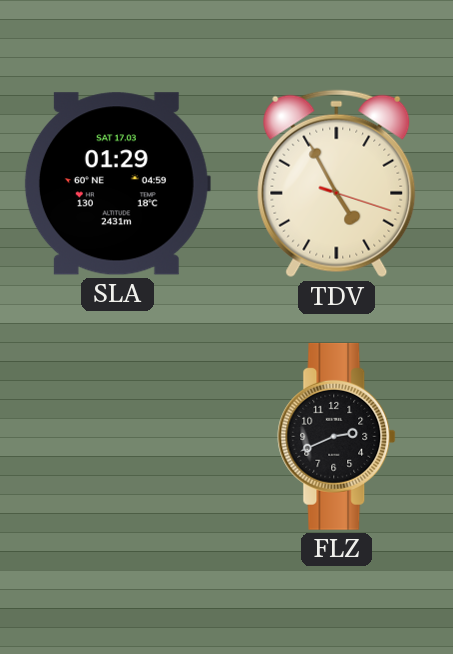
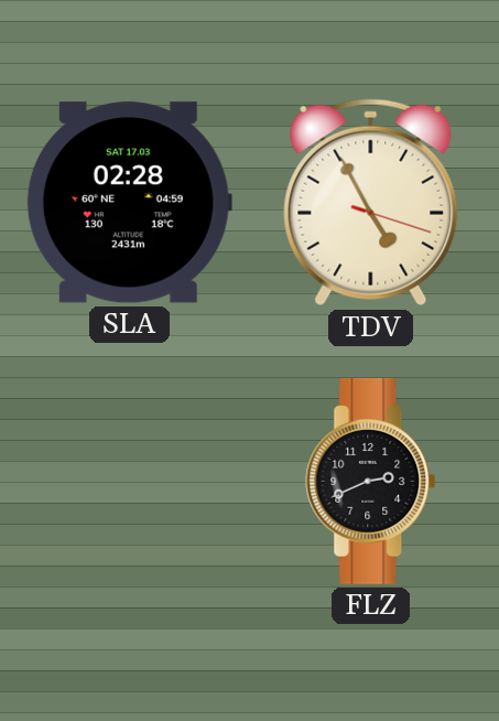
SLA: 01:29 -> 02:28
